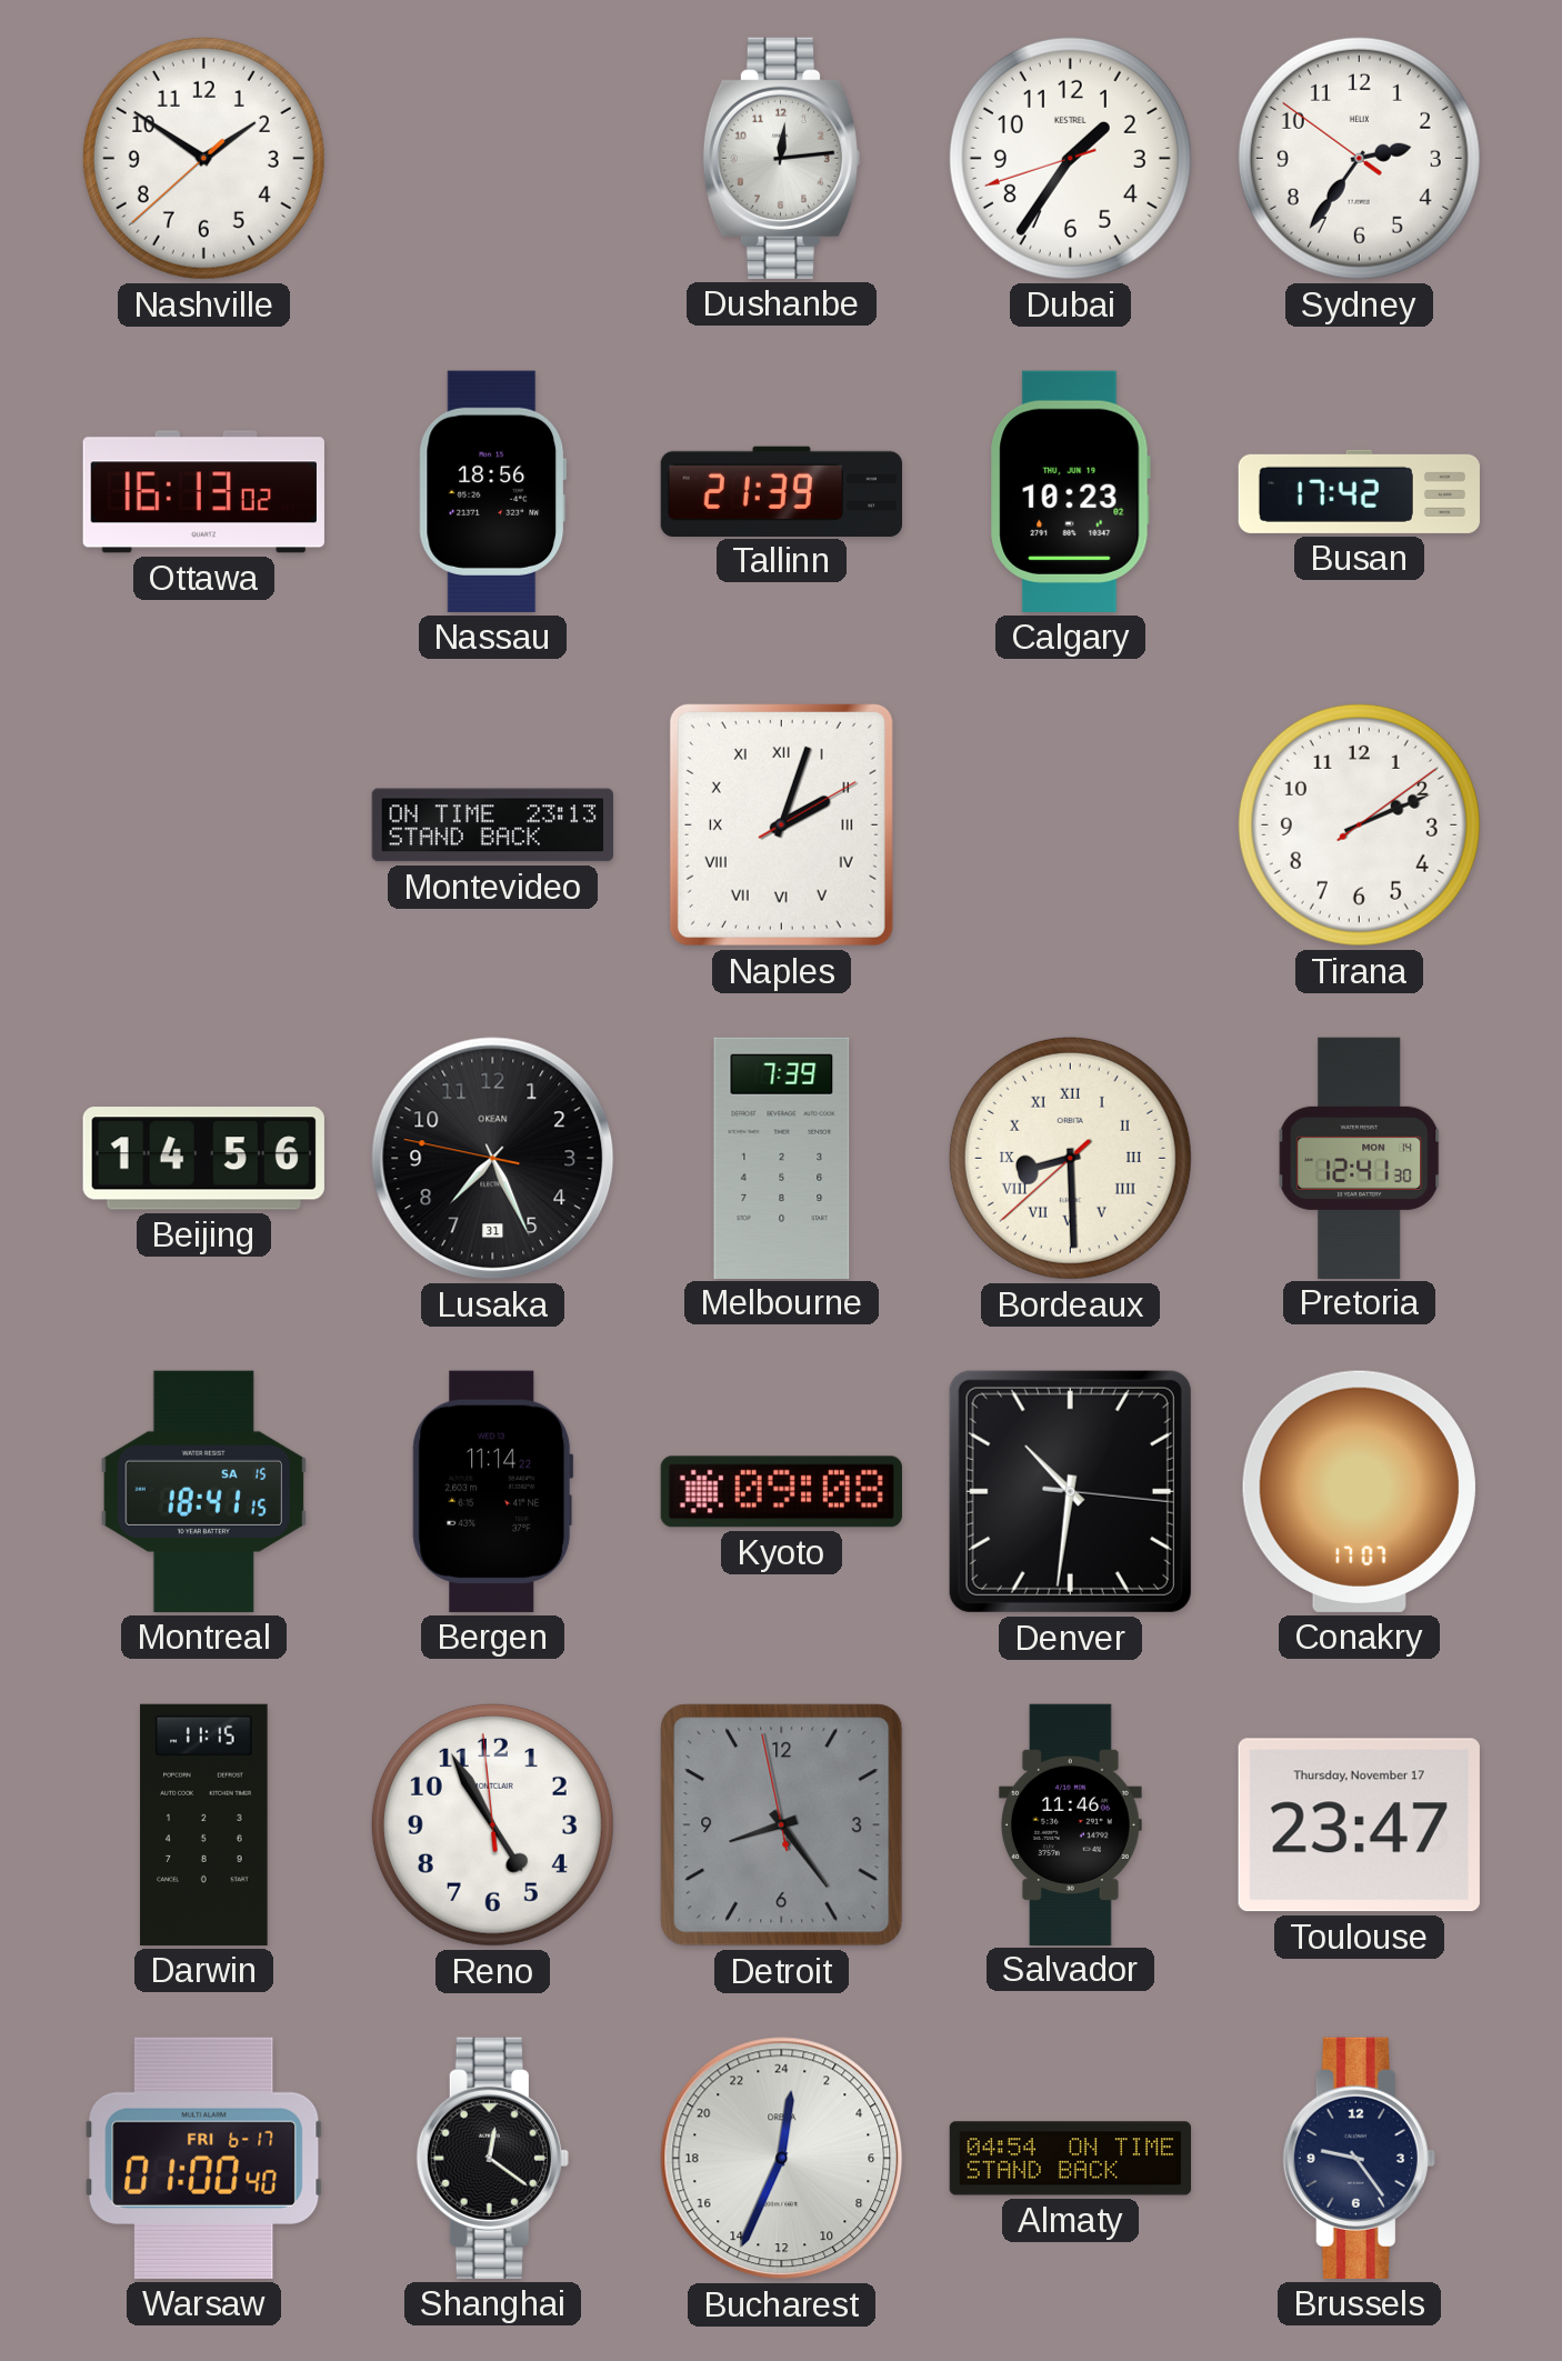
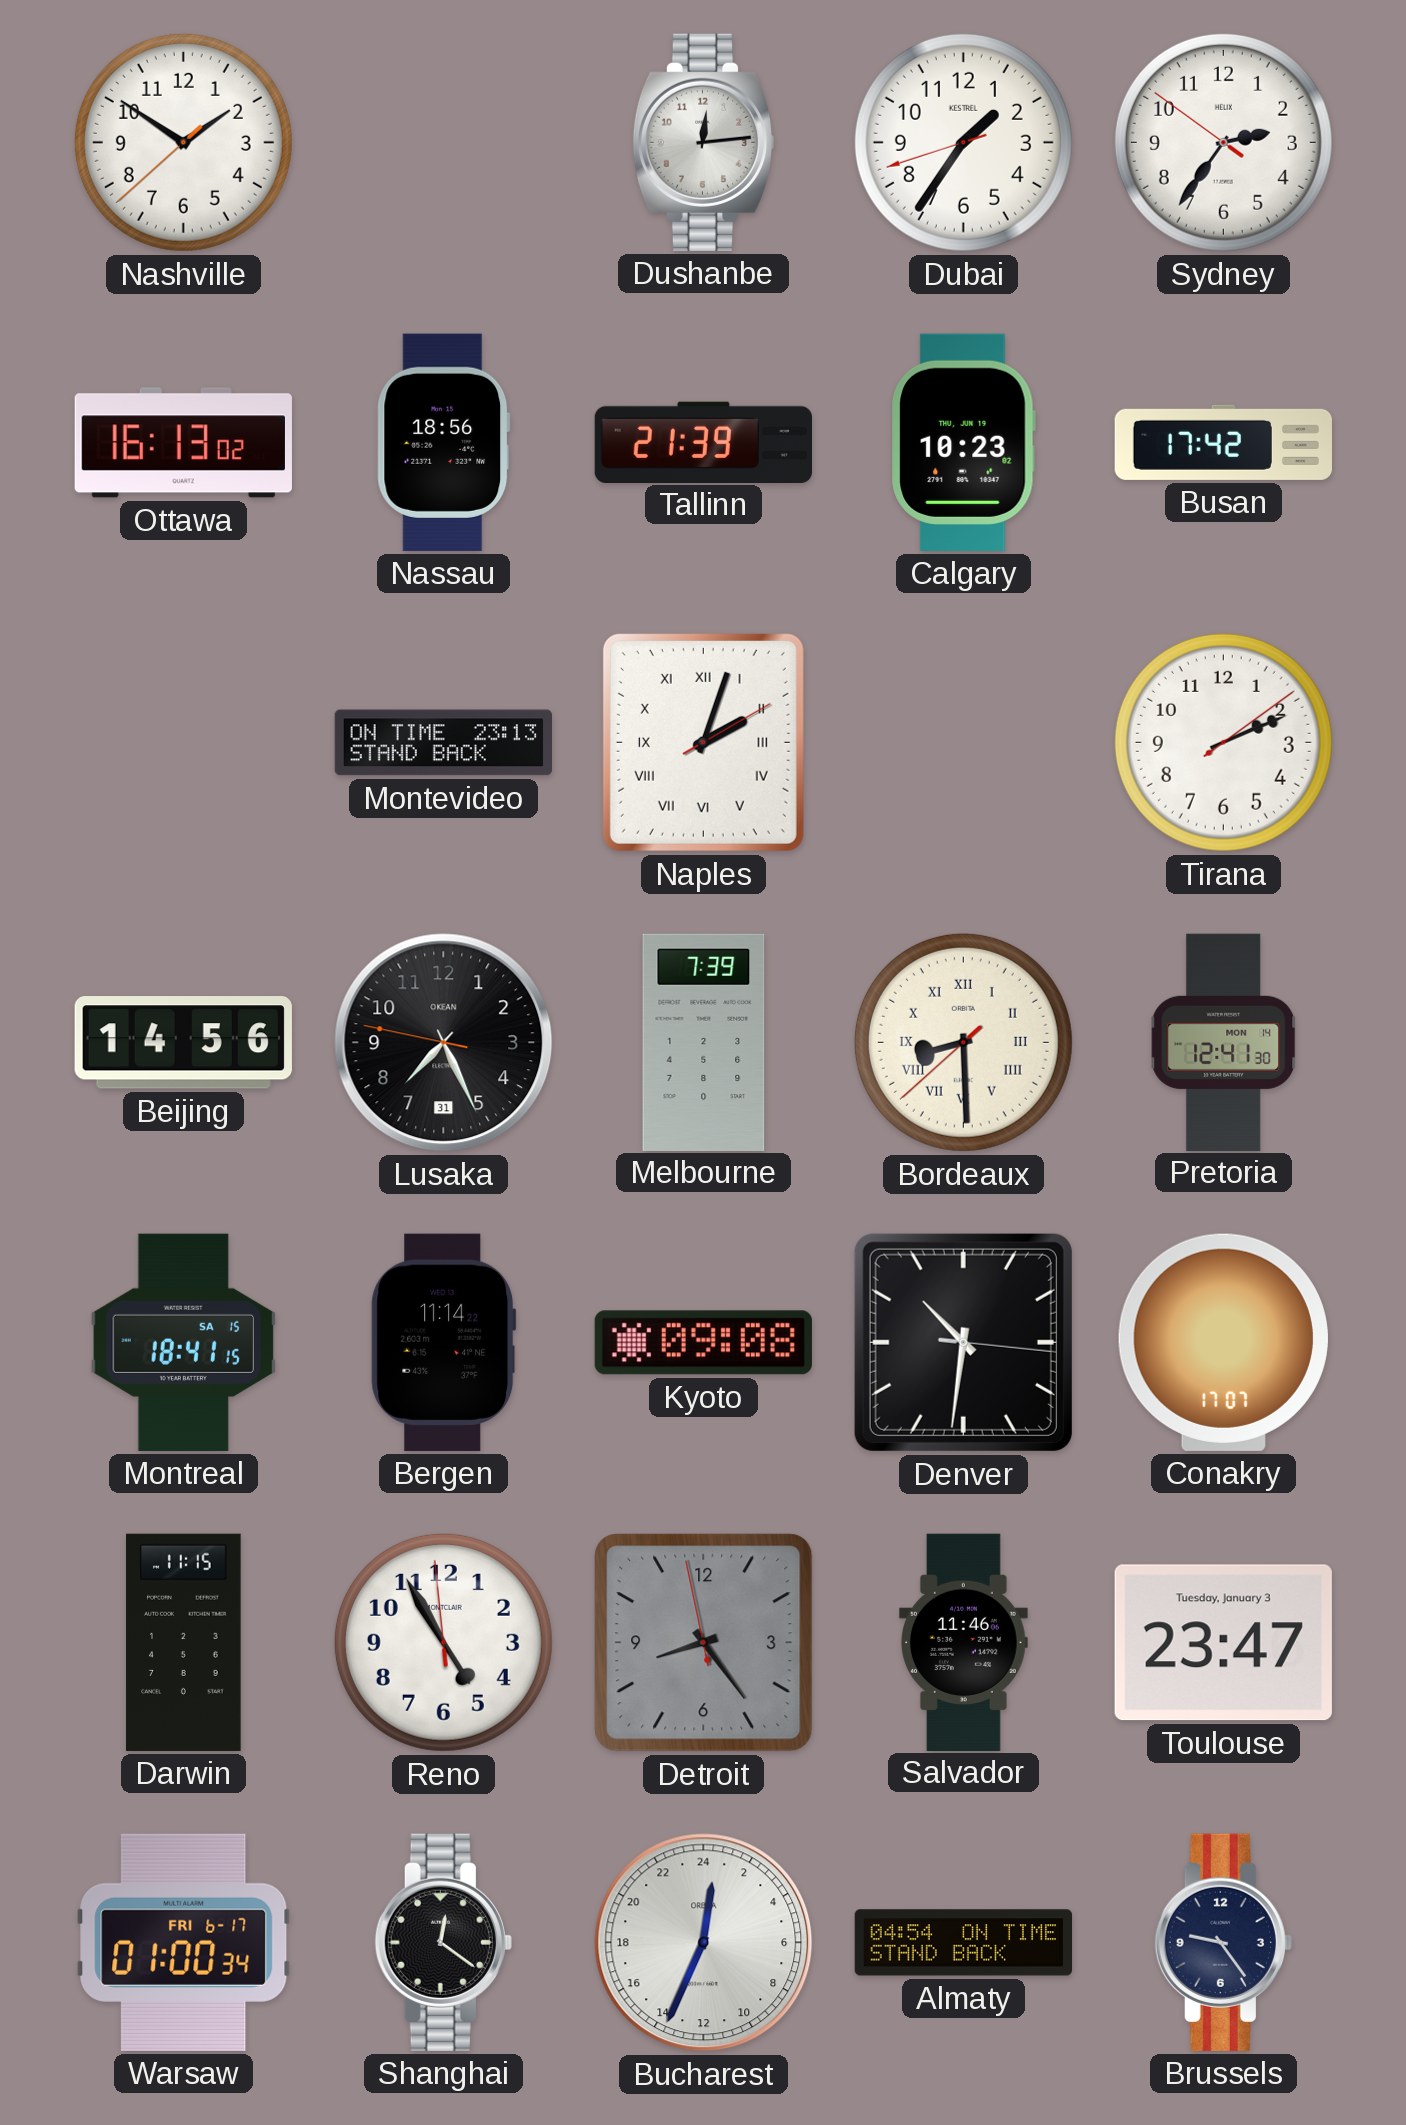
Toulouse date: Thursday, November 17 -> Tuesday, January 3
Warsaw: 01:00:40 -> 01:00:34
